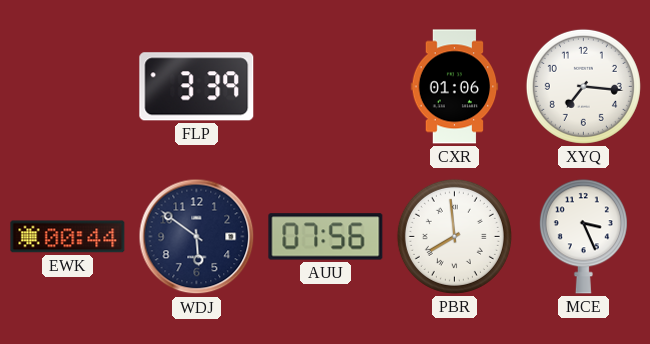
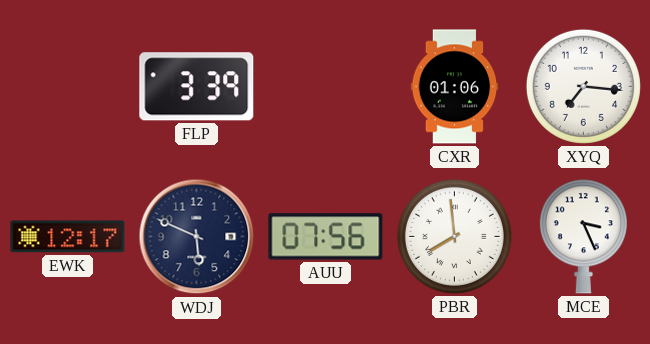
EWK: 00:44 -> 12:17
WDJ: 5:51 -> 5:49
